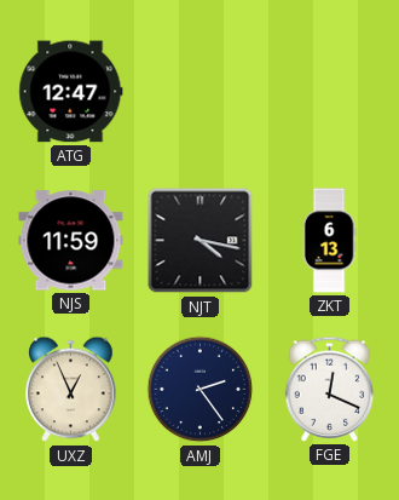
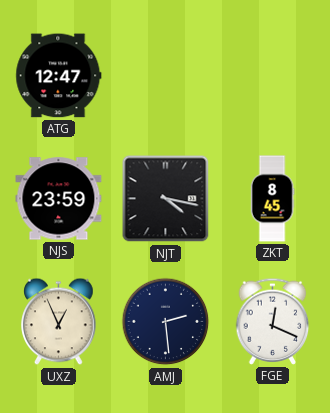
NJS: 11:59 -> 23:59
ZKT: 6:13 -> 8:45
AMJ: 2:24 -> 2:29
